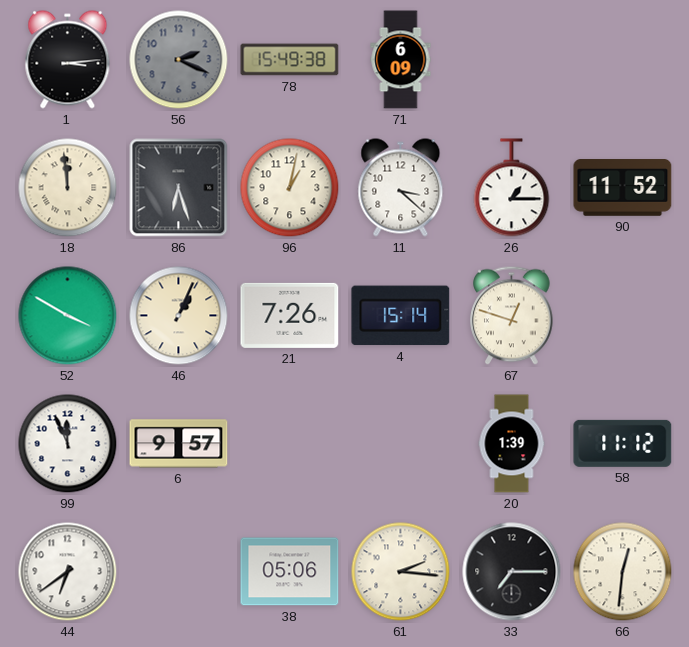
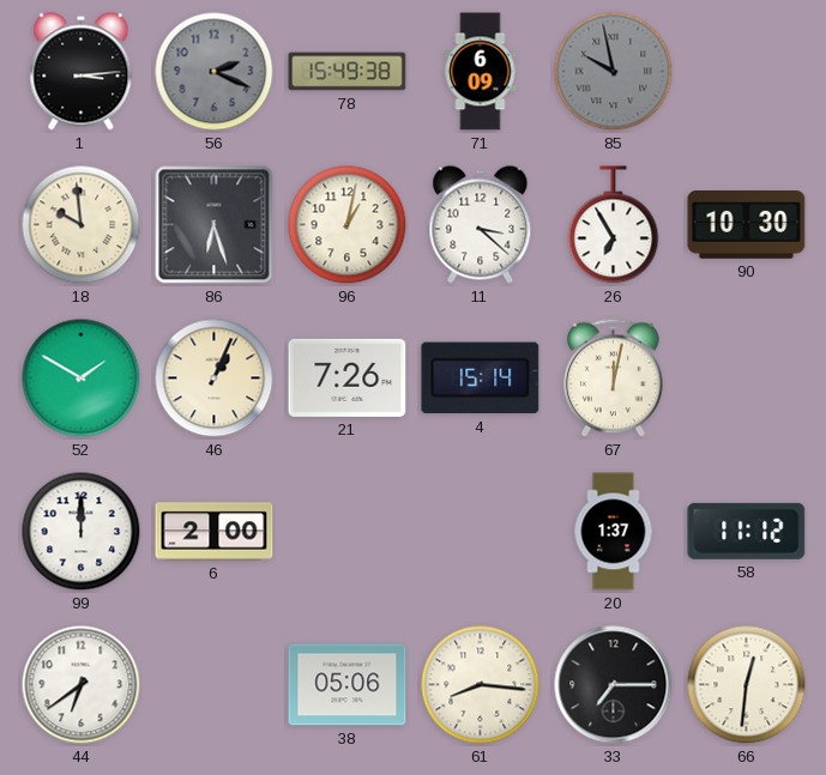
85: none -> 9:58
18: 11:59 -> 9:59
26: 1:15 -> 6:55
90: 11:52 -> 10:30
52: 3:50 -> 1:50
67: 12:48 -> 12:02
99: 11:56 -> 12:00
6: 9:57 -> 2:00
20: 1:39 -> 1:37
61: 2:16 -> 8:16
